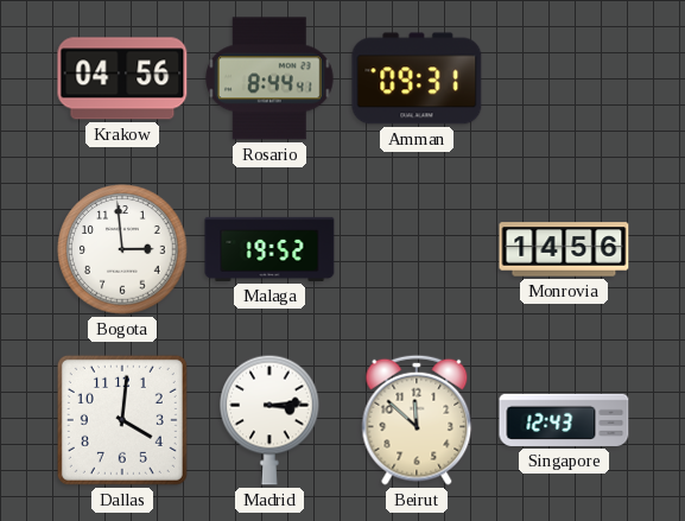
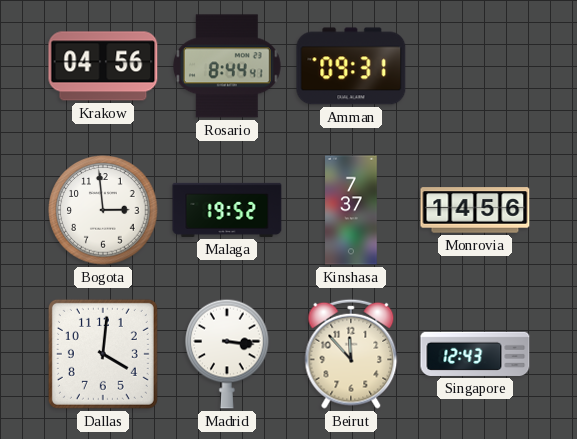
Kinshasa: none -> 7:37
Madrid: 3:14 -> 3:16
Beirut: 11:52 -> 11:53
